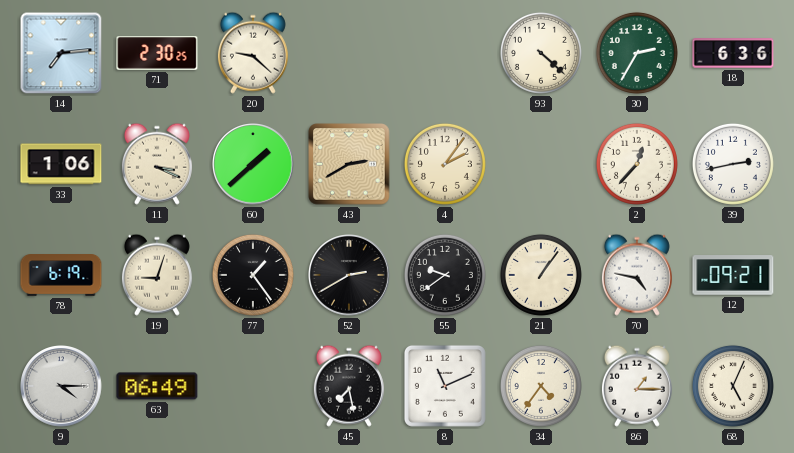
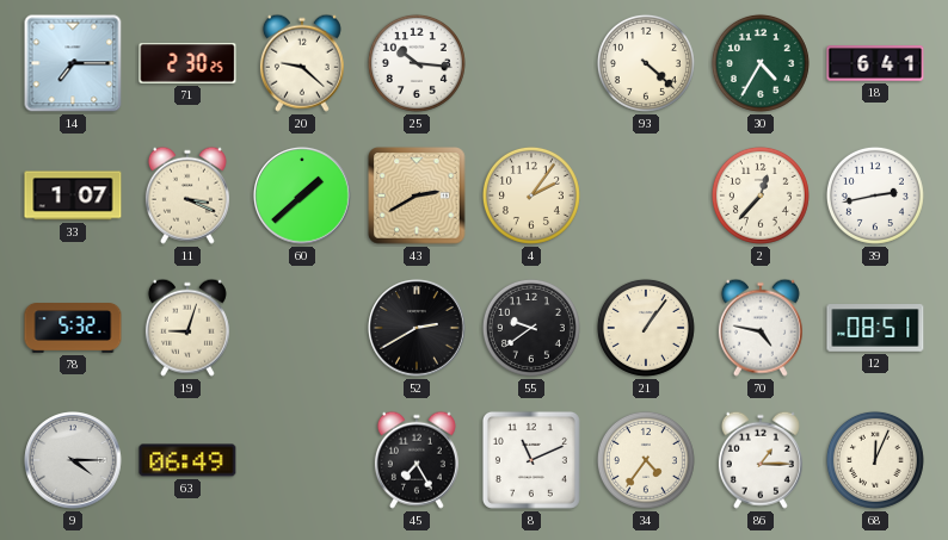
14: 7:14 -> 7:15
25: none -> 10:16
30: 2:35 -> 4:35
18: 6:36 -> 6:41
33: 1:06 -> 1:07
78: 6:19 -> 5:32
77: 1:24 -> none
12: 09:21 -> 08:51
45: 7:28 -> 7:25
68: 5:04 -> 12:04
